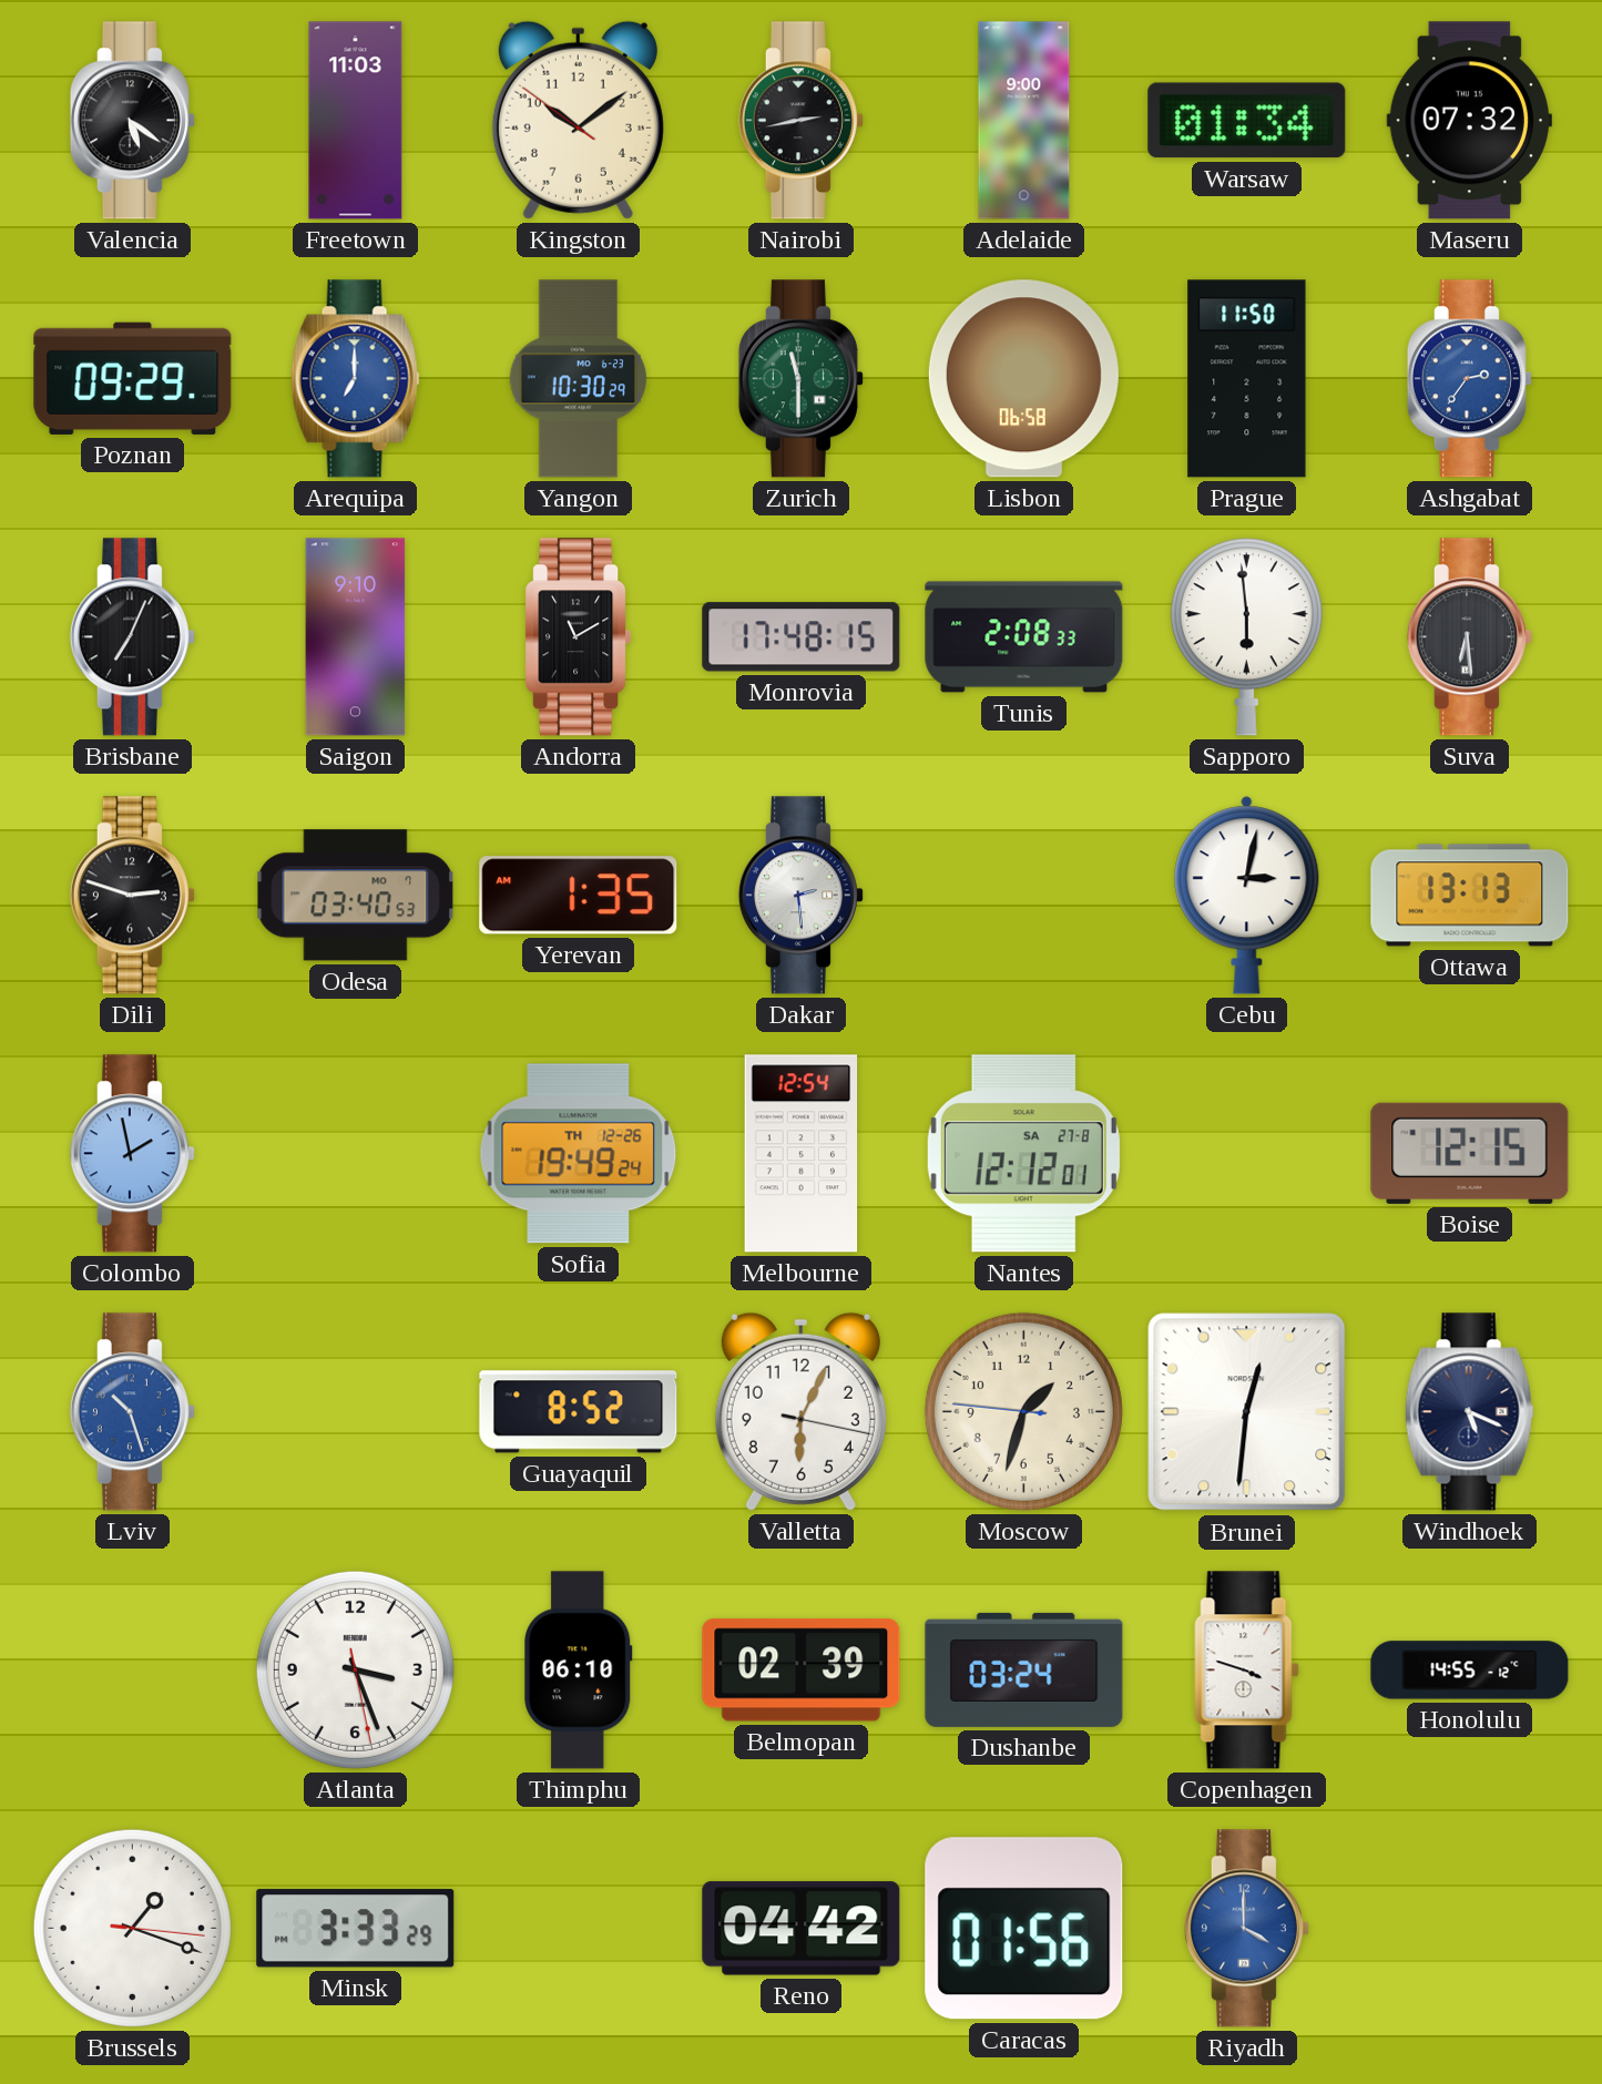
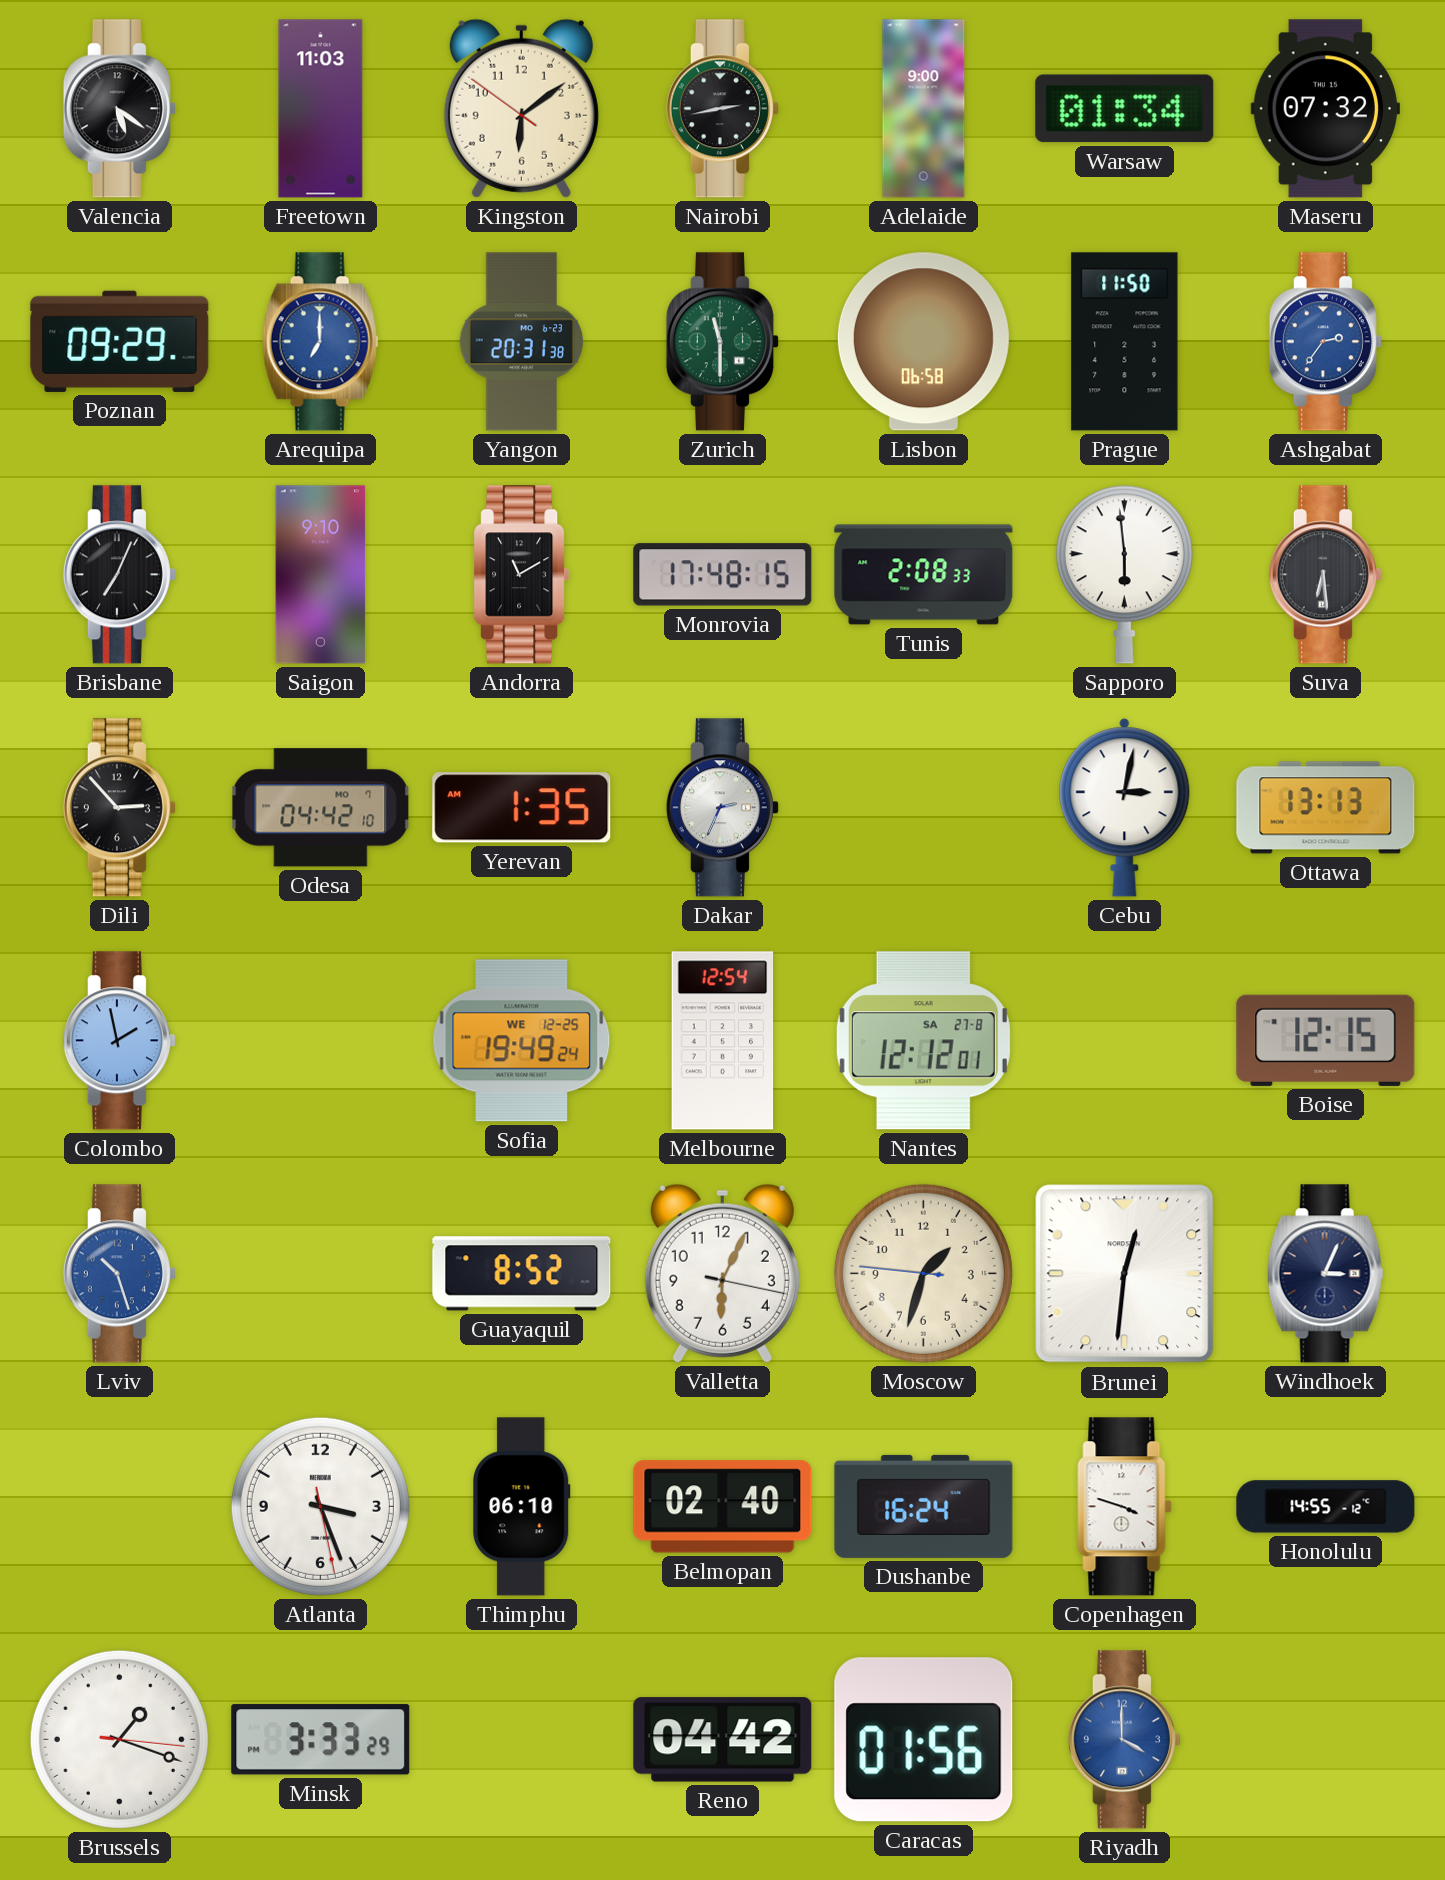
Kingston: 10:08 -> 6:08
Yangon: 10:30 -> 20:31
Dili: 2:48 -> 2:53
Odesa: 03:40 -> 04:42
Dakar: 2:29 -> 2:34
Sofia date: TH 12-26 -> WE 12-25
Windhoek: 5:19 -> 3:04
Belmopan: 02:39 -> 02:40
Dushanbe: 03:24 -> 16:24
